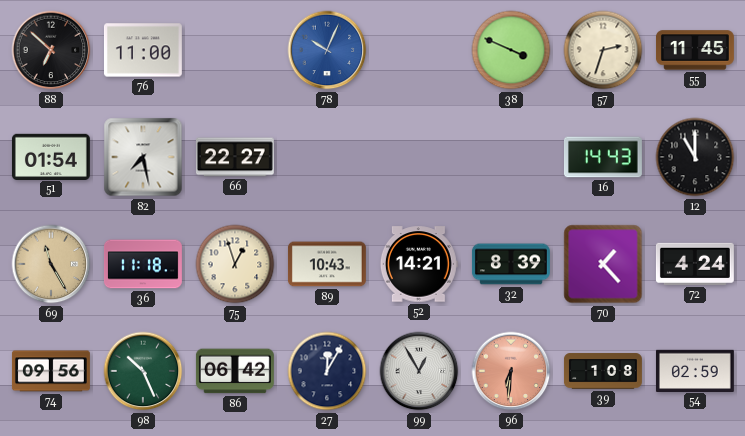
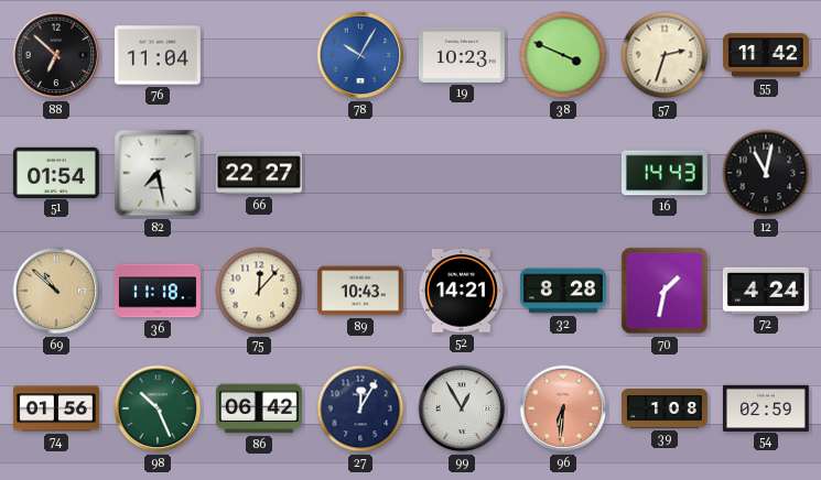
76: 11:00 -> 11:04
78: 10:04 -> 10:05
19: none -> 10:23
55: 11:45 -> 11:42
12: 11:00 -> 11:02
69: 11:25 -> 10:52
75: 12:57 -> 12:07
32: 8:39 -> 8:28
70: 1:23 -> 1:32
74: 09:56 -> 01:56
